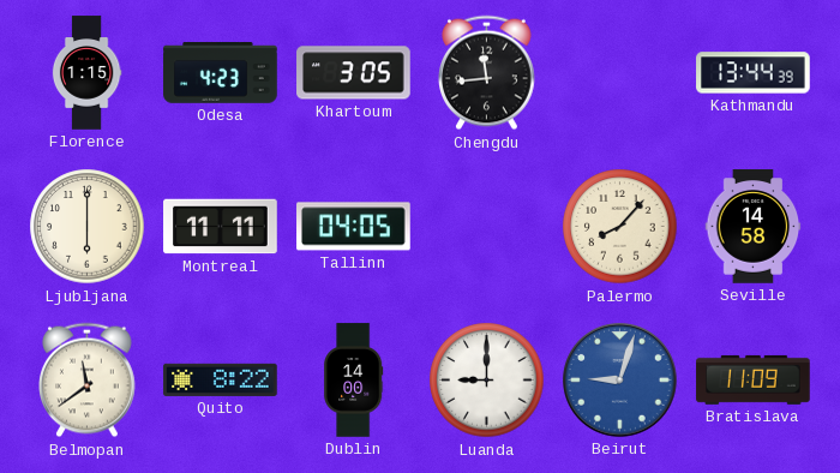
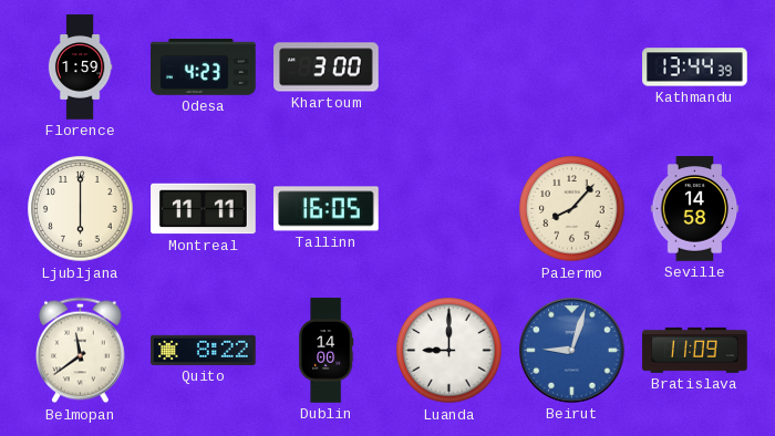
Florence: 1:15 -> 1:59
Khartoum: 3:05 -> 3:00
Chengdu: 11:44 -> none
Tallinn: 04:05 -> 16:05
